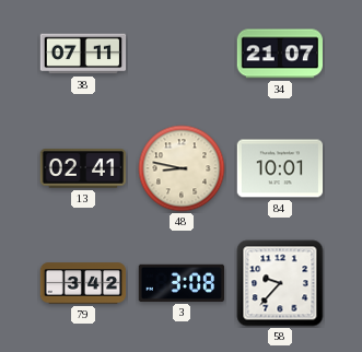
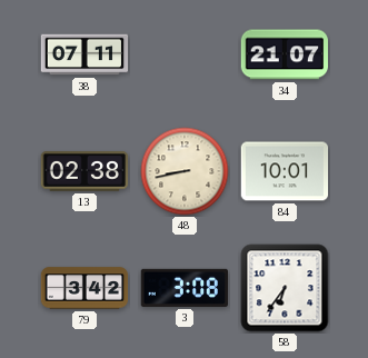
13: 02:41 -> 02:38
48: 8:47 -> 8:43
58: 9:37 -> 6:36
